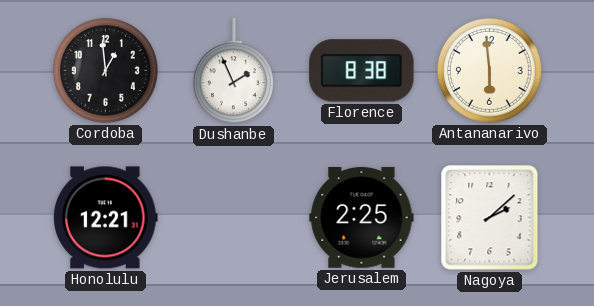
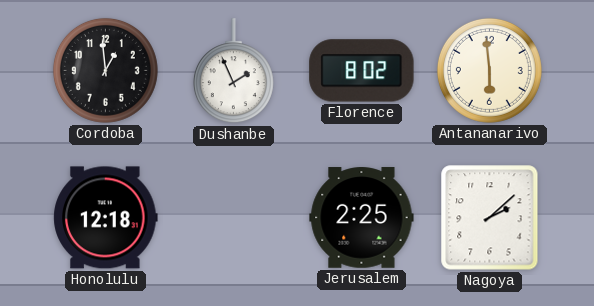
Florence: 8:38 -> 8:02
Honolulu: 12:21 -> 12:18
